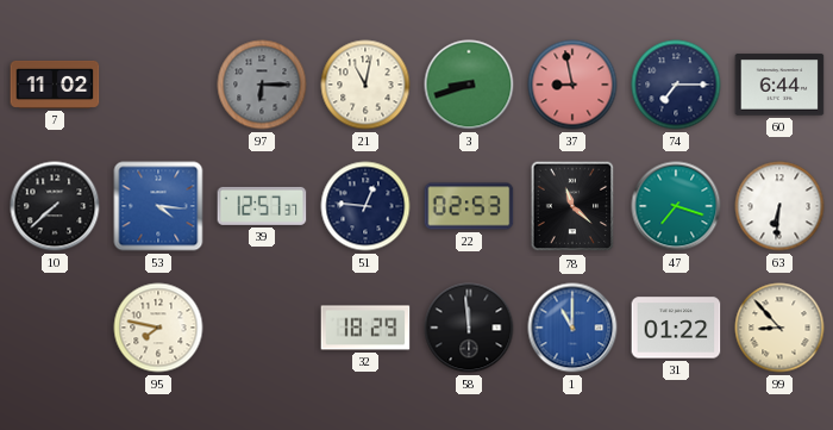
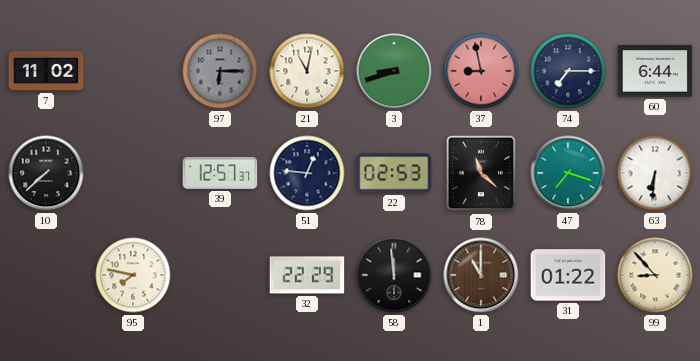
53: 4:16 -> none
32: 18:29 -> 22:29
1 dial: blue -> brown
